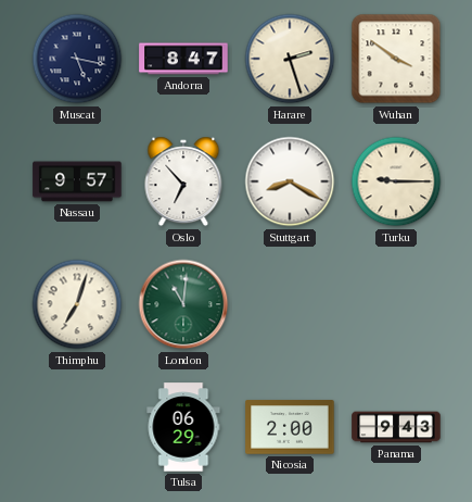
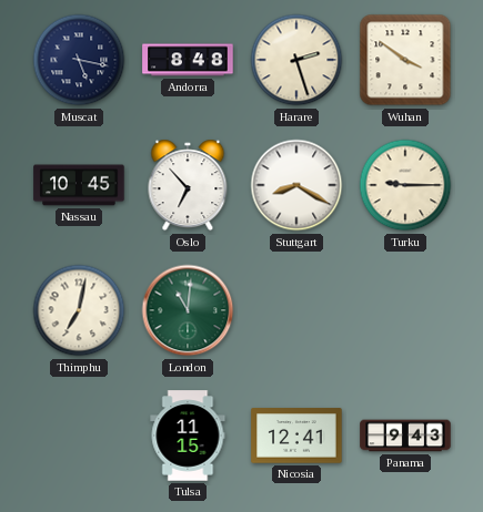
Andorra: 8:47 -> 8:48
Nassau: 9:57 -> 10:45
Thimphu: 7:03 -> 7:02
Tulsa: 06:29 -> 11:15
Nicosia: 2:00 -> 12:41
